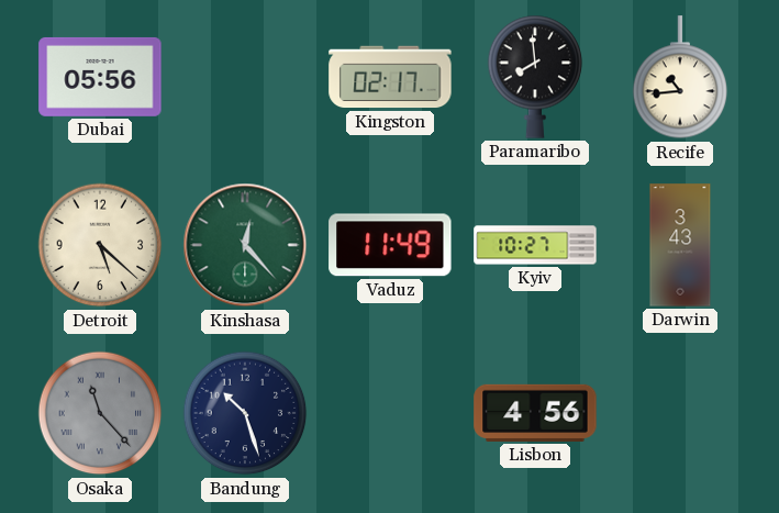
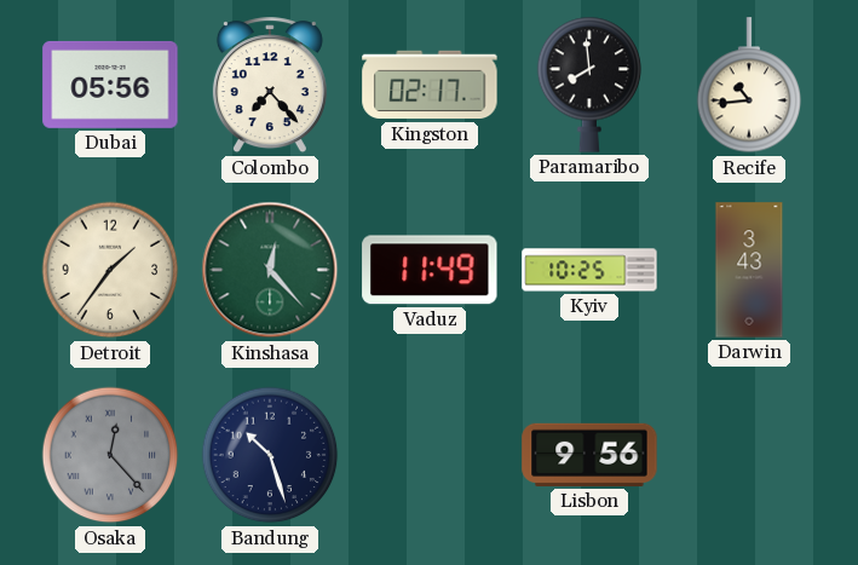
Colombo: none -> 7:23
Detroit: 5:22 -> 1:36
Kyiv: 10:27 -> 10:25
Osaka: 11:23 -> 12:23
Lisbon: 4:56 -> 9:56
